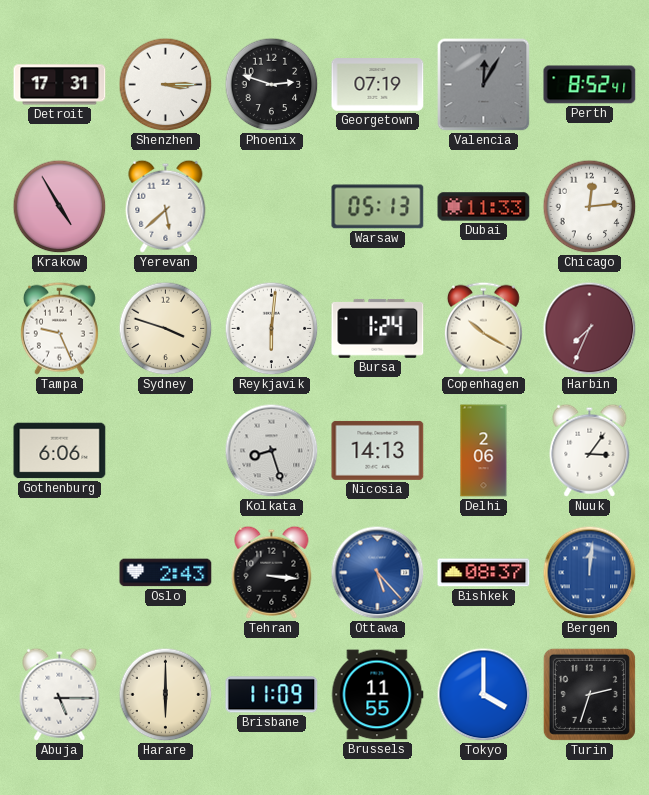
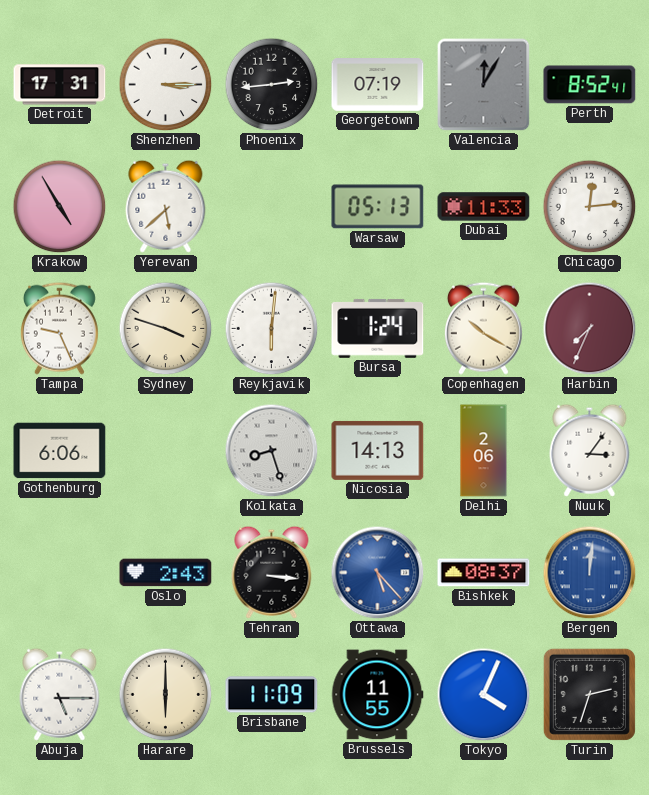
Phoenix: 2:48 -> 2:44
Tokyo: 4:00 -> 4:04
